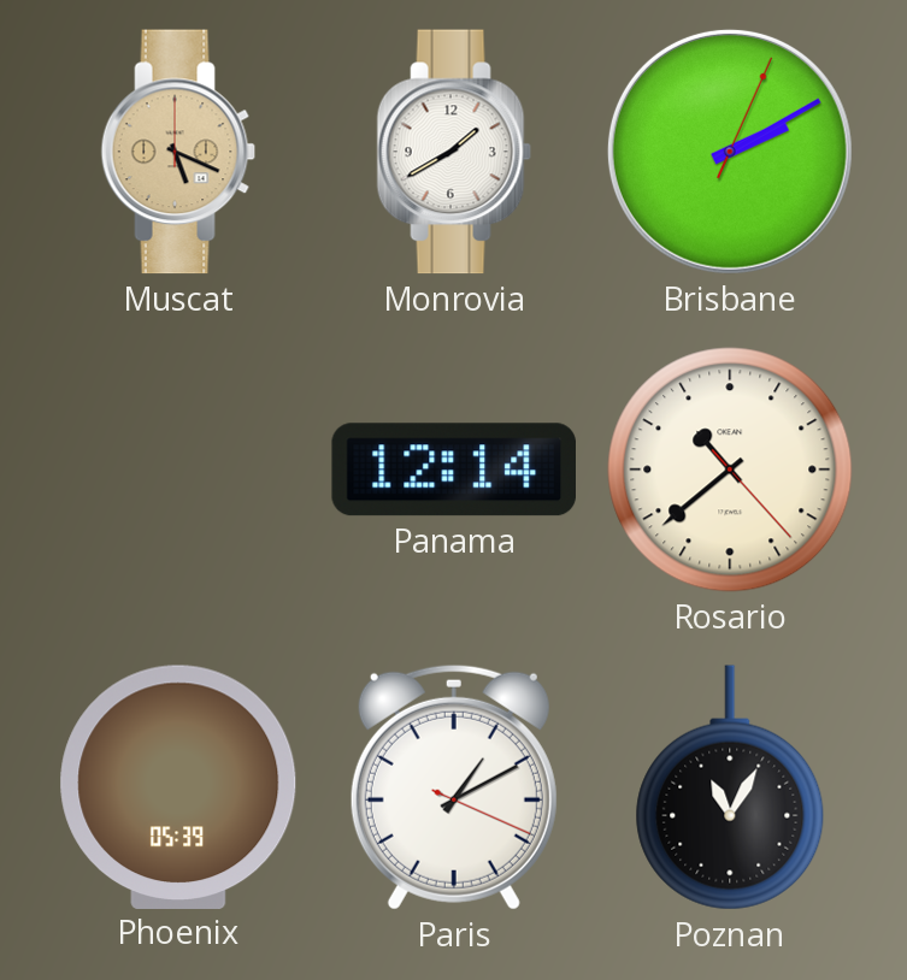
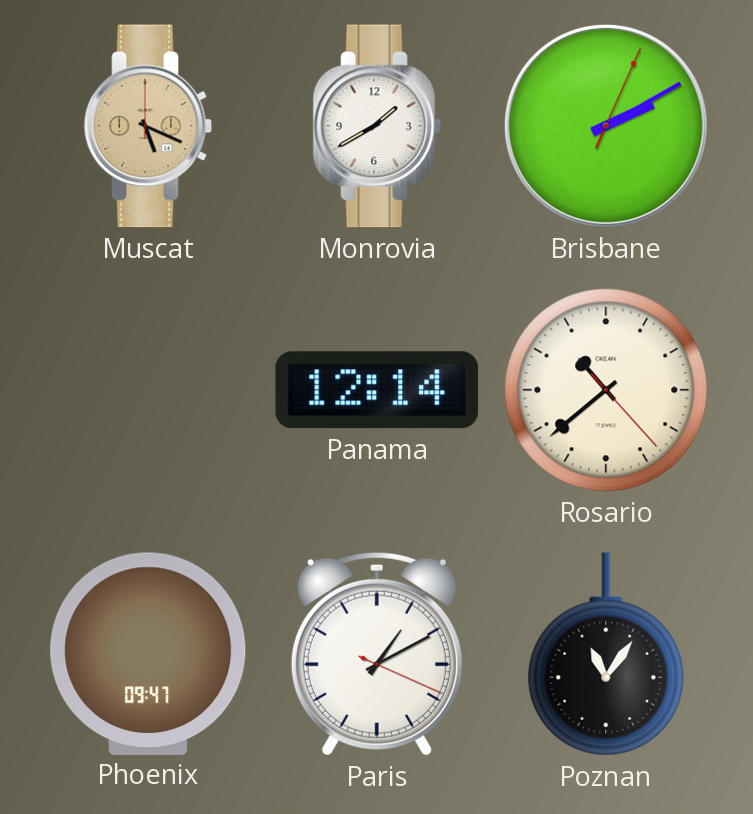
Phoenix: 05:39 -> 09:47
Poznan: 11:05 -> 11:06
